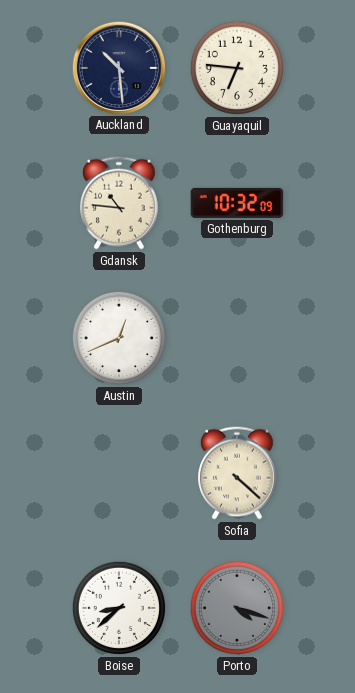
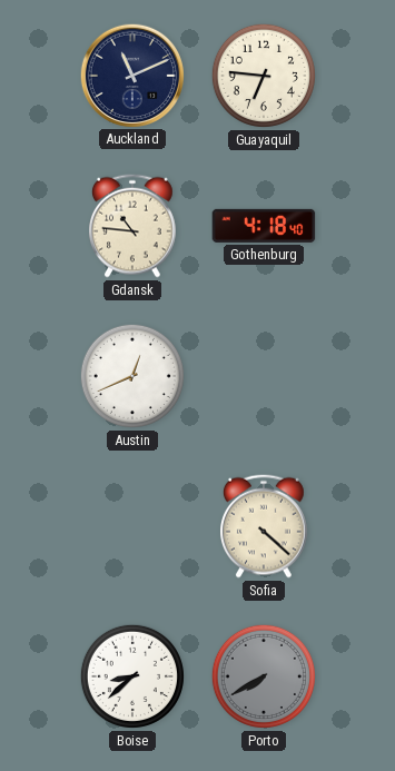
Auckland: 10:29 -> 11:11
Gothenburg: 10:32 -> 4:18
Porto: 4:18 -> 7:40
